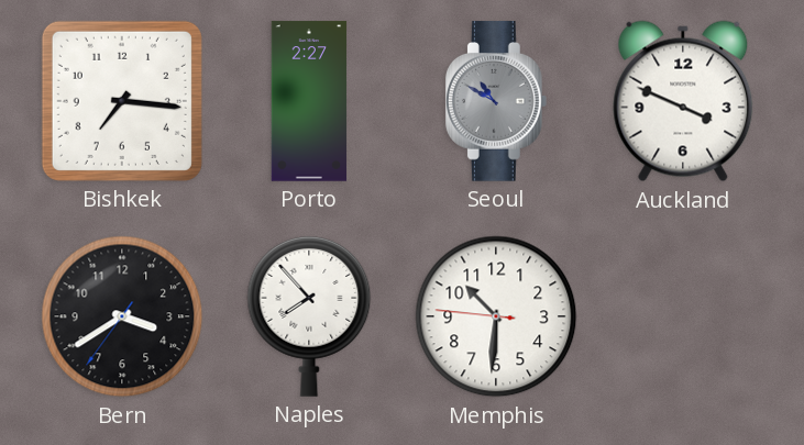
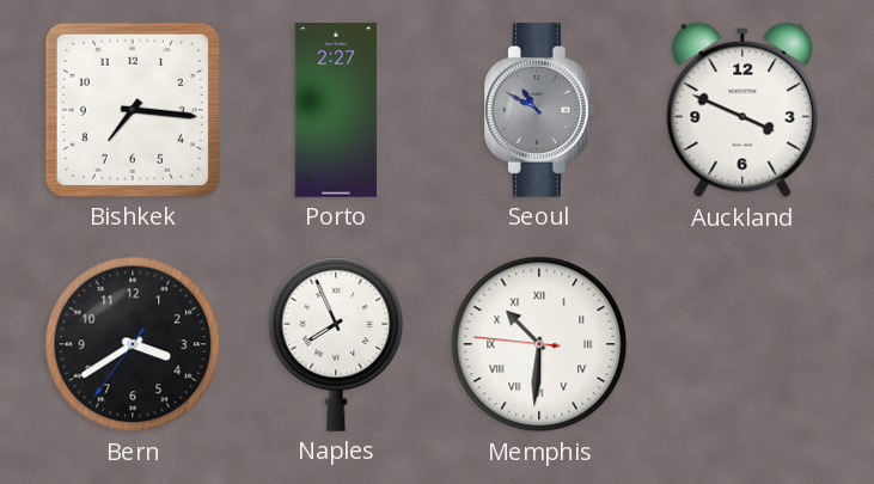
Naples: 7:53 -> 7:56
Memphis numerals: Arabic -> Roman
